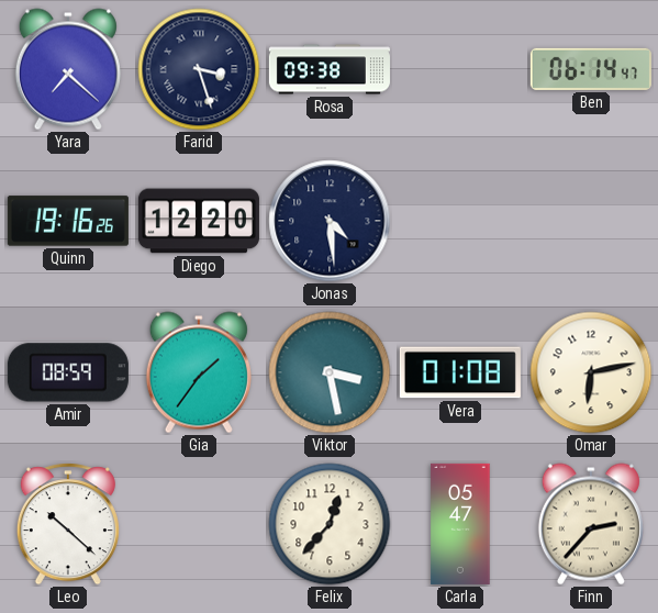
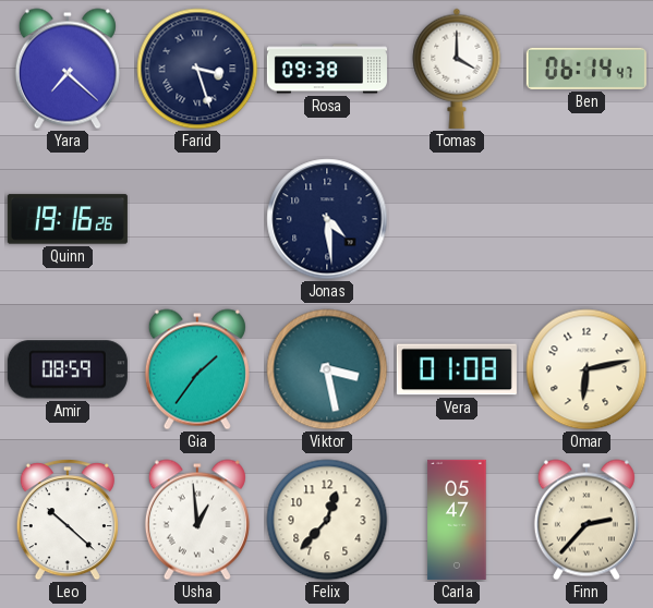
Tomas: none -> 4:00
Diego: 12:20 -> none
Usha: none -> 12:59
